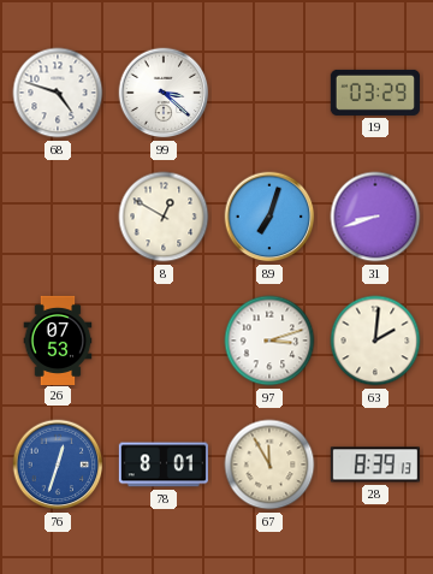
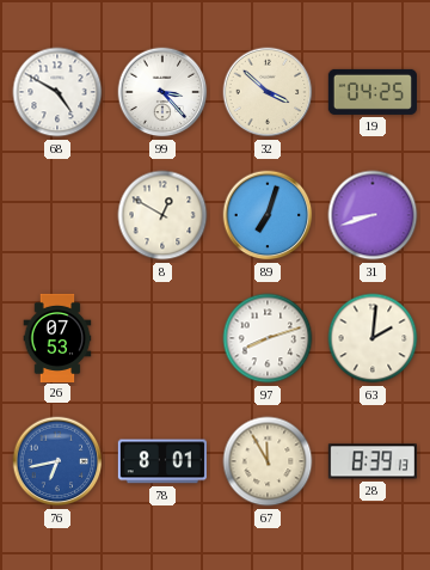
68: 4:48 -> 4:50
99: 3:22 -> 3:23
32: none -> 3:52
19: 03:29 -> 04:25
97: 3:12 -> 8:12
76: 12:33 -> 6:43
